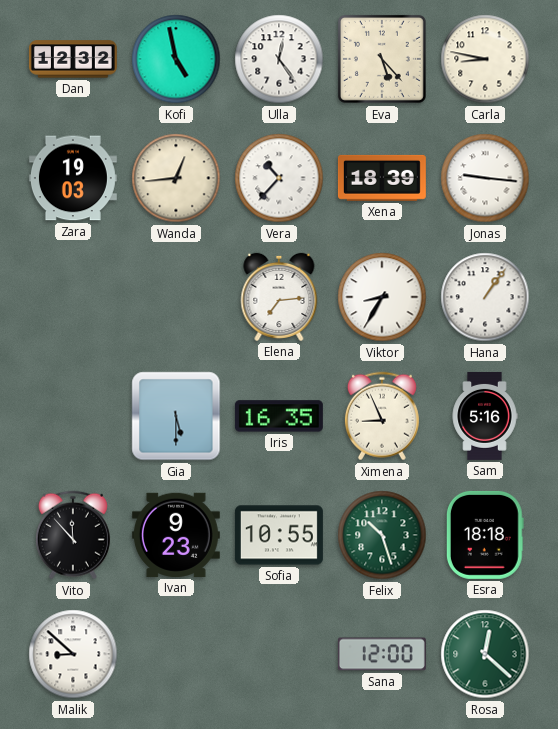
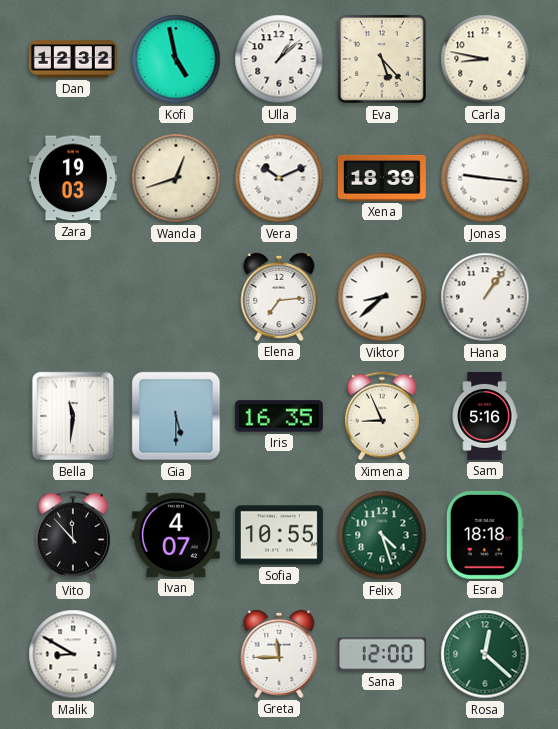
Ulla: 12:24 -> 1:08
Wanda: 12:44 -> 12:42
Vera: 10:37 -> 10:11
Viktor: 8:35 -> 8:38
Bella: none -> 11:31
Ivan: 9:23 -> 4:07
Felix: 10:27 -> 4:27
Malik: 8:52 -> 8:50
Greta: none -> 11:45
